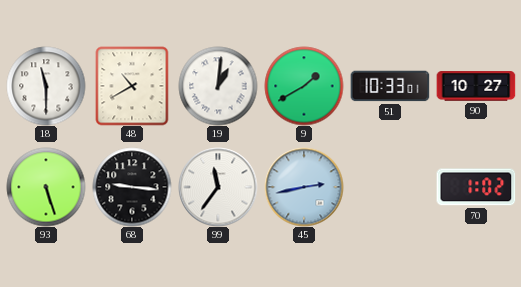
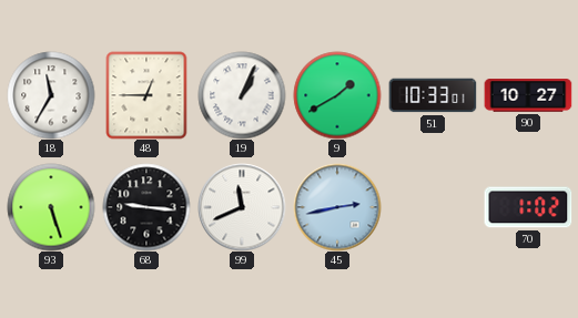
18: 11:30 -> 11:35
48: 10:40 -> 12:45
19: 1:01 -> 1:04
99: 11:36 -> 11:41
